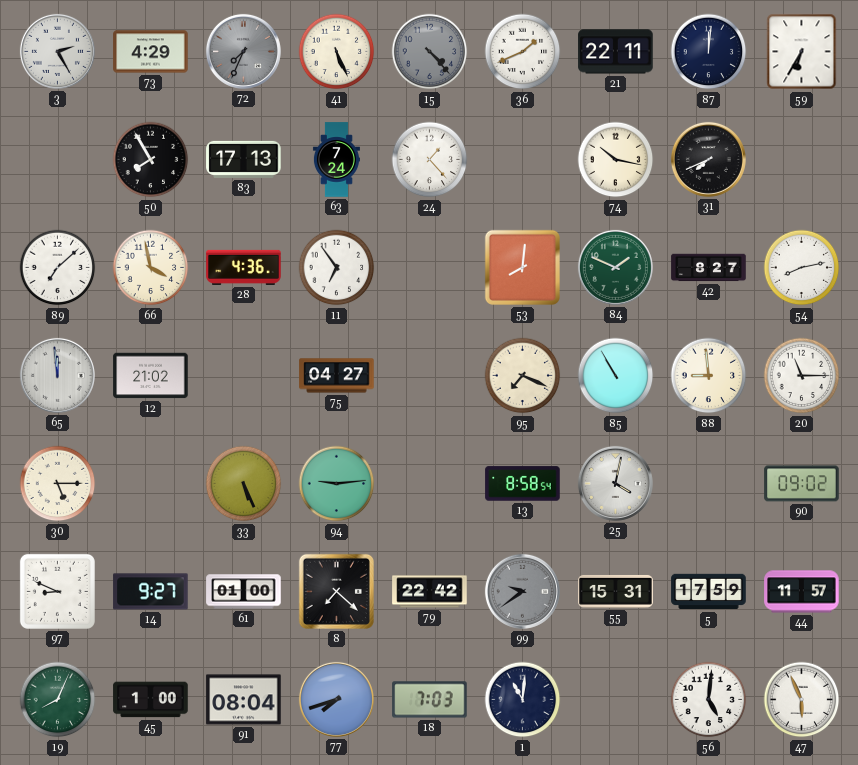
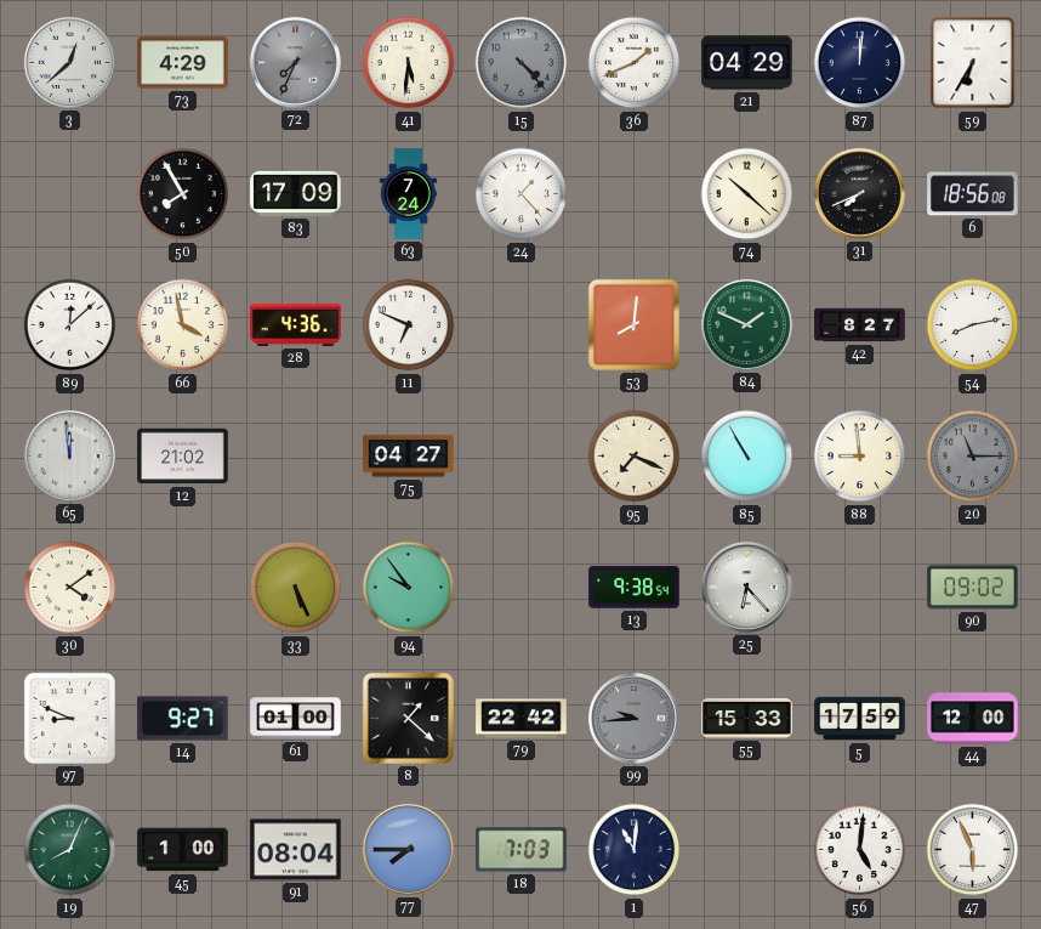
3: 2:25 -> 12:38
41: 5:26 -> 5:31
21: 22:11 -> 04:29
83: 17:13 -> 17:09
74: 10:17 -> 10:22
6: none -> 18:56
89: 7:08 -> 12:08
11: 6:54 -> 6:49
20 dial: white -> grey
30: 5:15 -> 4:09
94: 9:14 -> 9:54
13: 8:58 -> 9:38
25: 4:02 -> 6:23
8: 7:22 -> 1:22
99: 9:39 -> 9:44
55: 15:31 -> 15:33
44: 11:57 -> 12:00
77: 7:42 -> 7:45
